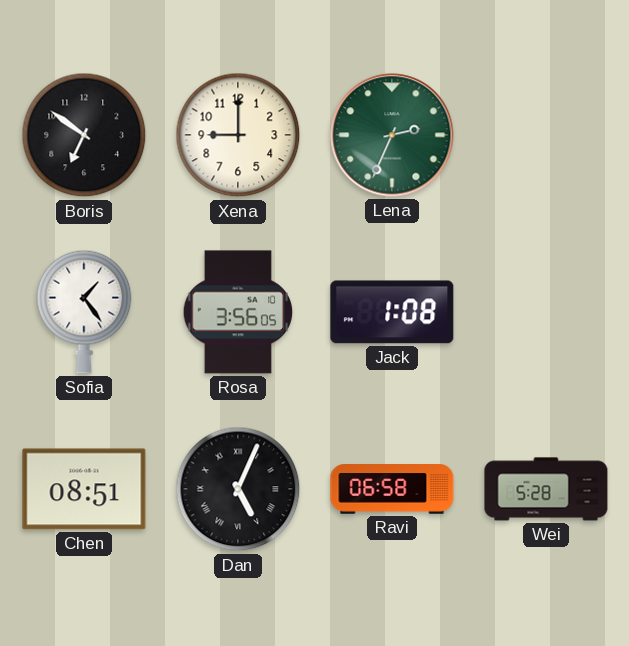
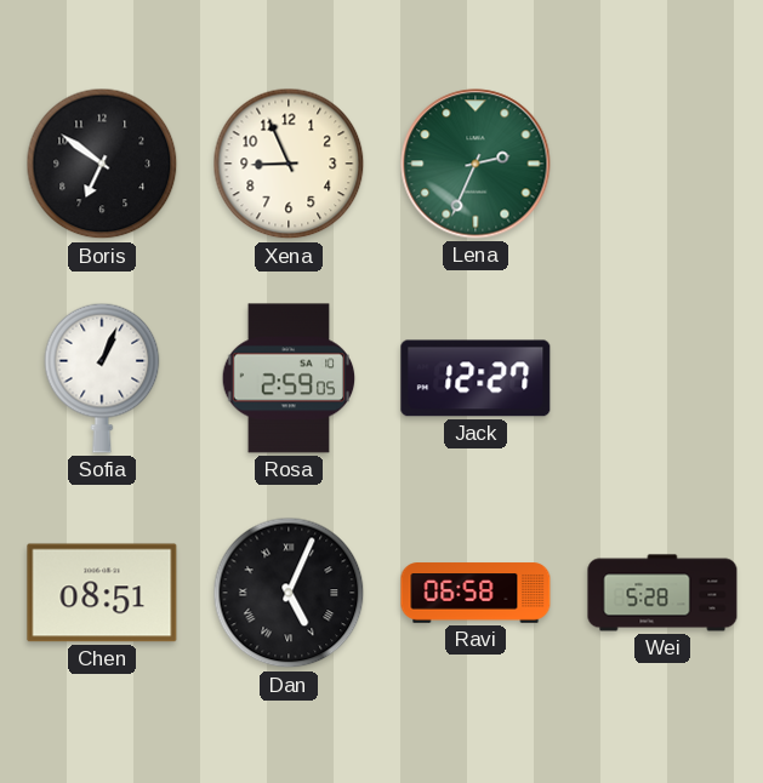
Xena: 9:00 -> 8:56
Sofia: 1:24 -> 1:04
Rosa: 3:56 -> 2:59
Jack: 1:08 -> 12:27
